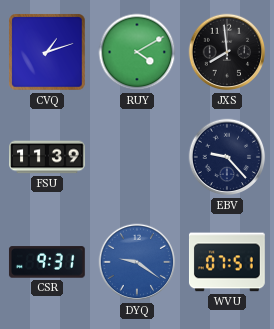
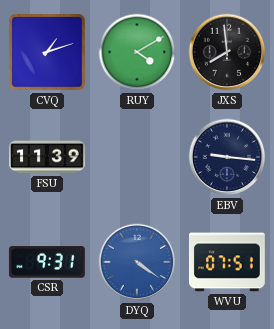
EBV: 9:23 -> 9:16
DYQ: 9:21 -> 4:21
